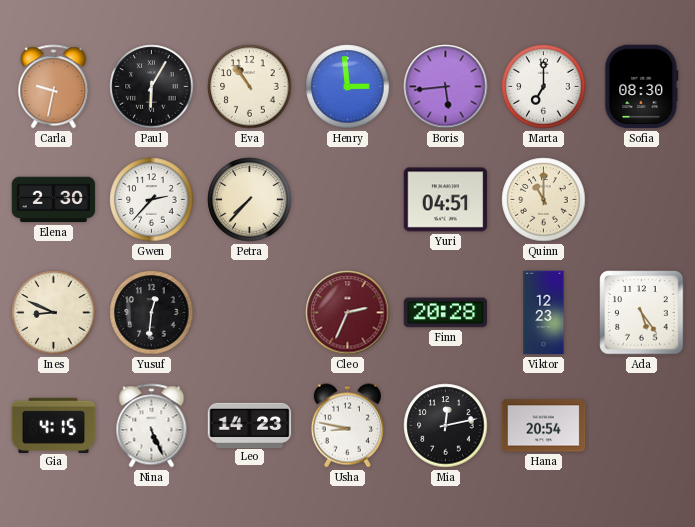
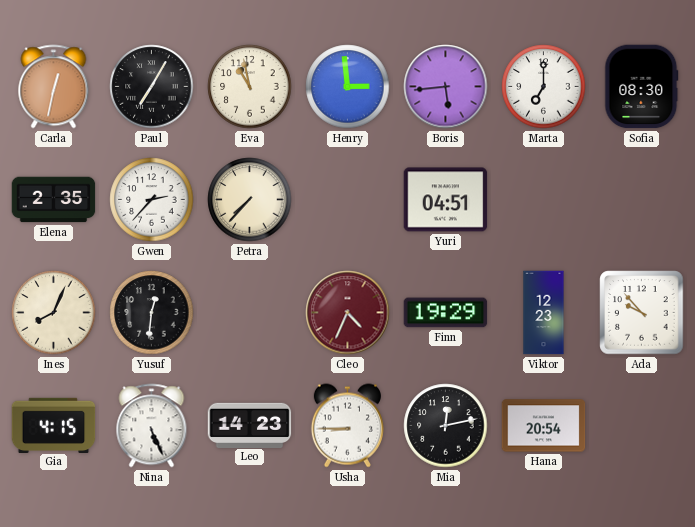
Carla: 9:32 -> 12:32
Paul: 6:05 -> 7:05
Eva: 10:54 -> 10:58
Elena: 2:30 -> 2:35
Quinn: 11:00 -> none
Ines: 8:49 -> 8:04
Cleo: 2:34 -> 4:34
Finn: 20:28 -> 19:29
Ada: 5:24 -> 9:53
Usha: 8:47 -> 8:45
